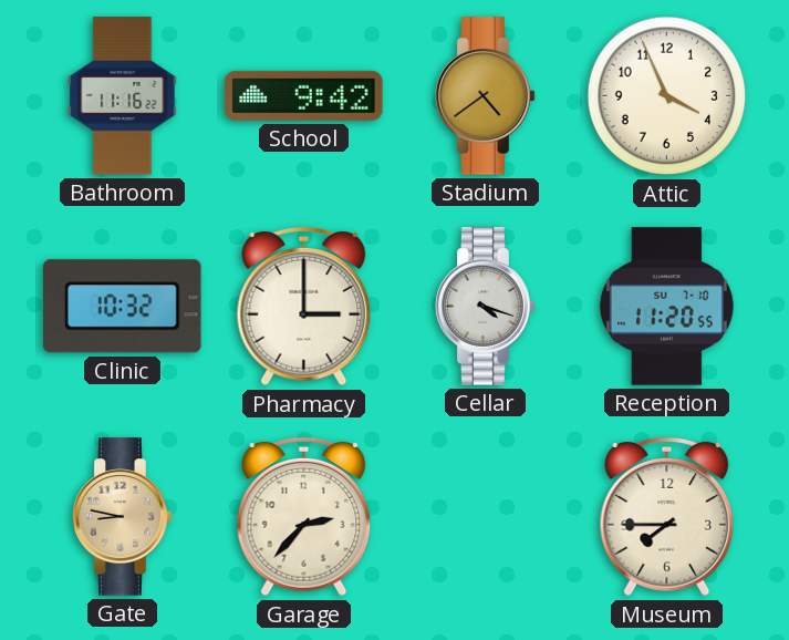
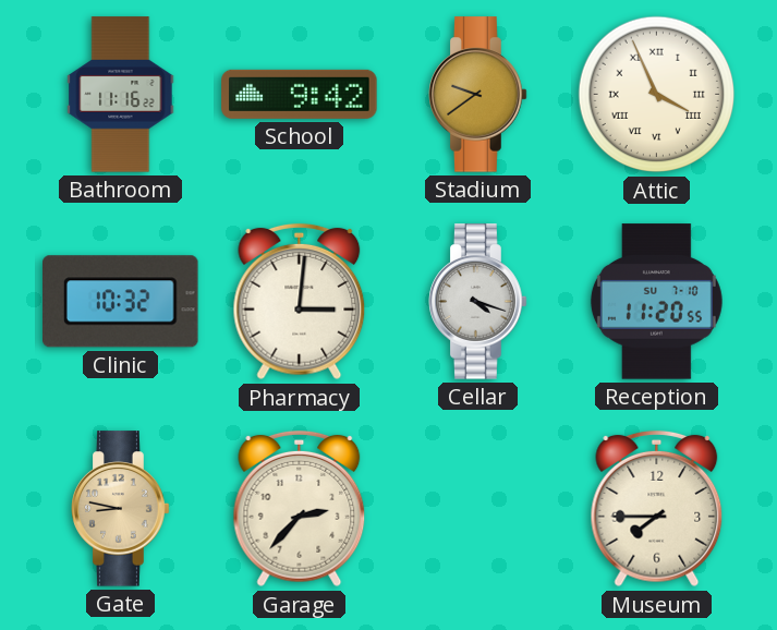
Stadium: 4:39 -> 9:39
Attic numerals: Arabic -> Roman
Pharmacy: 3:00 -> 3:01
